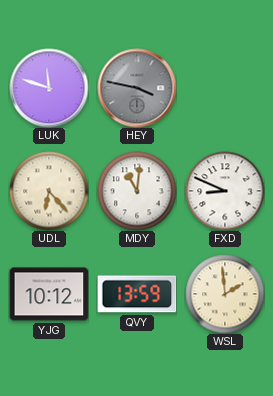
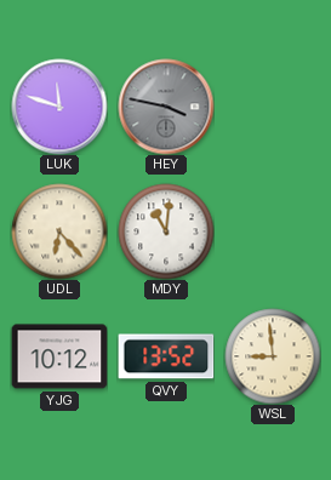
FXD: 8:49 -> none
QVY: 13:59 -> 13:52
WSL: 1:59 -> 8:59
